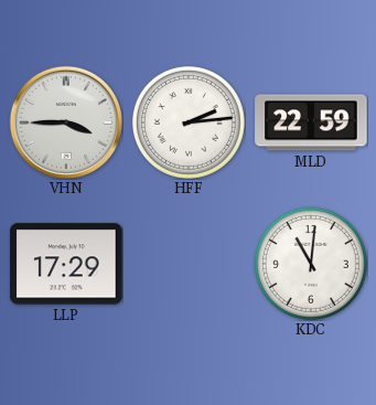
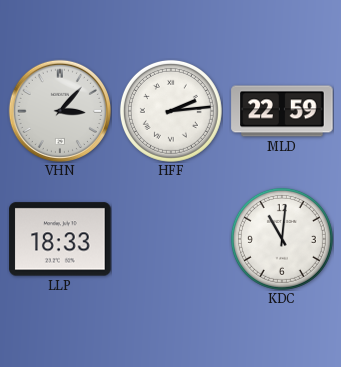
VHN: 3:45 -> 3:07
LLP: 17:29 -> 18:33
